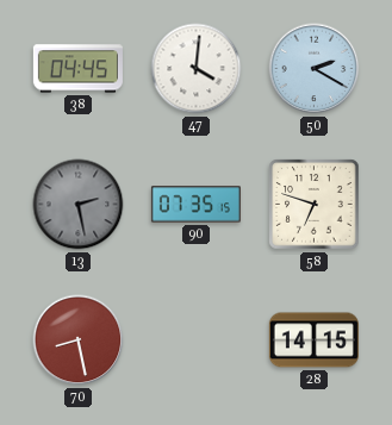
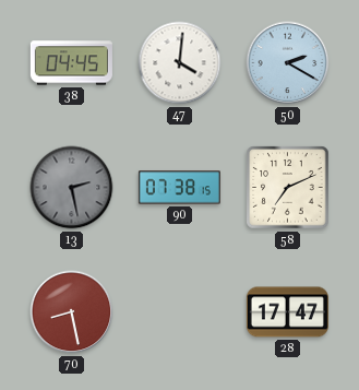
90: 07:35 -> 07:38
58: 6:48 -> 7:11
28: 14:15 -> 17:47
